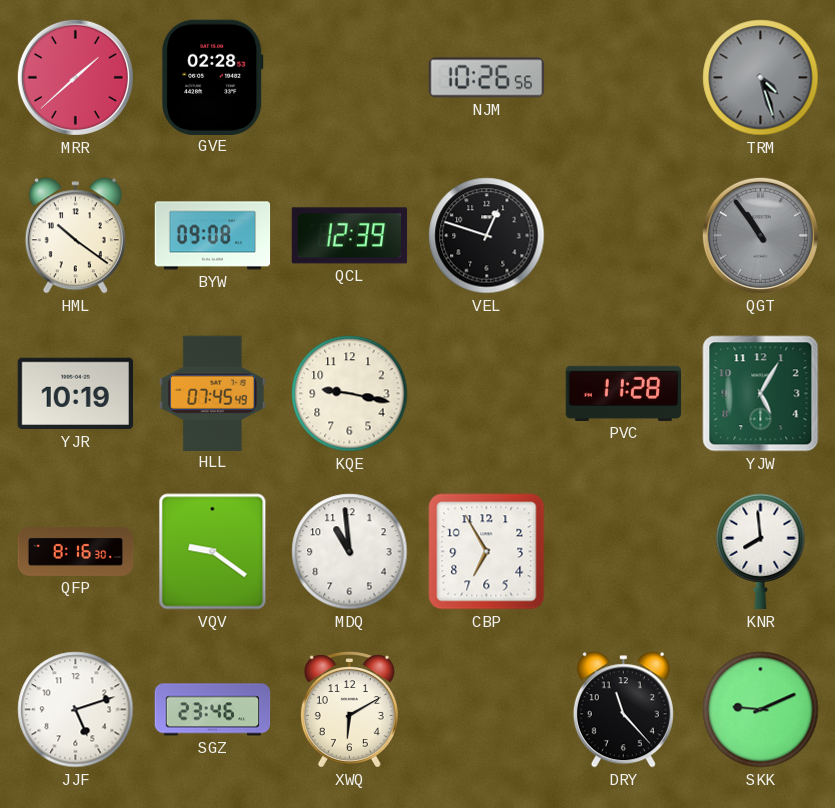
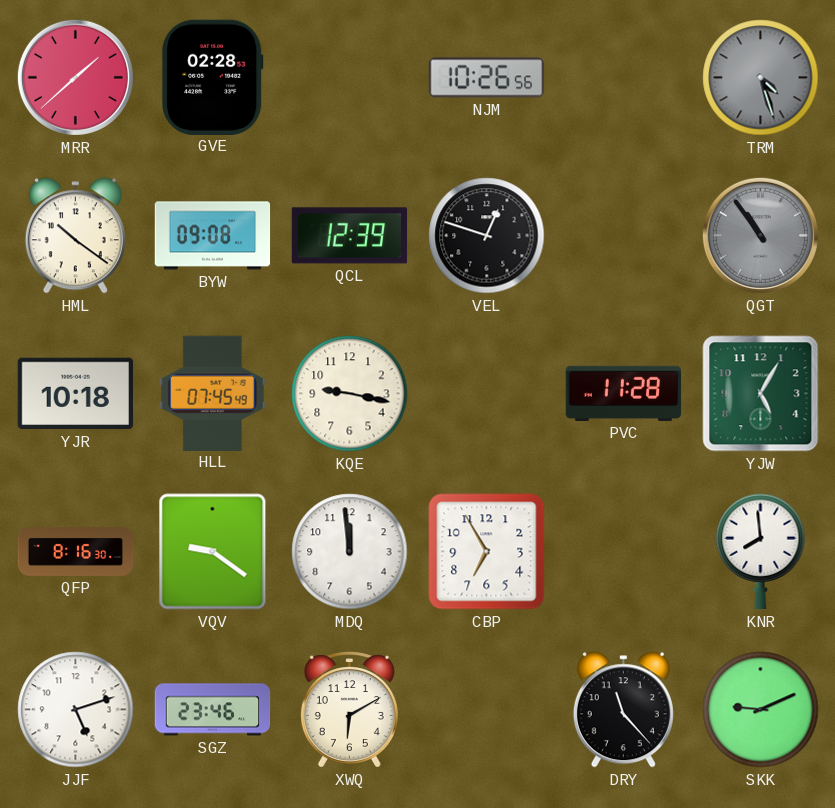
YJR: 10:19 -> 10:18
MDQ: 10:59 -> 11:59
